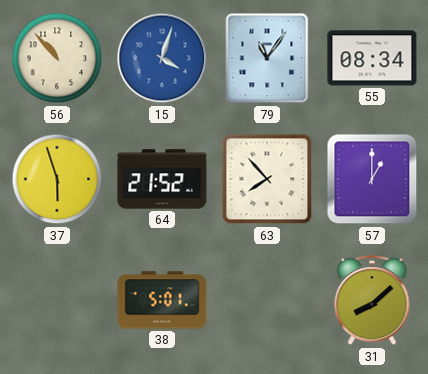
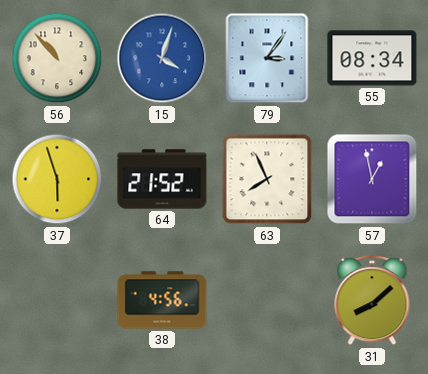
79: 11:06 -> 3:06
63: 7:53 -> 7:56
57: 1:00 -> 12:58
38: 5:01 -> 4:56
